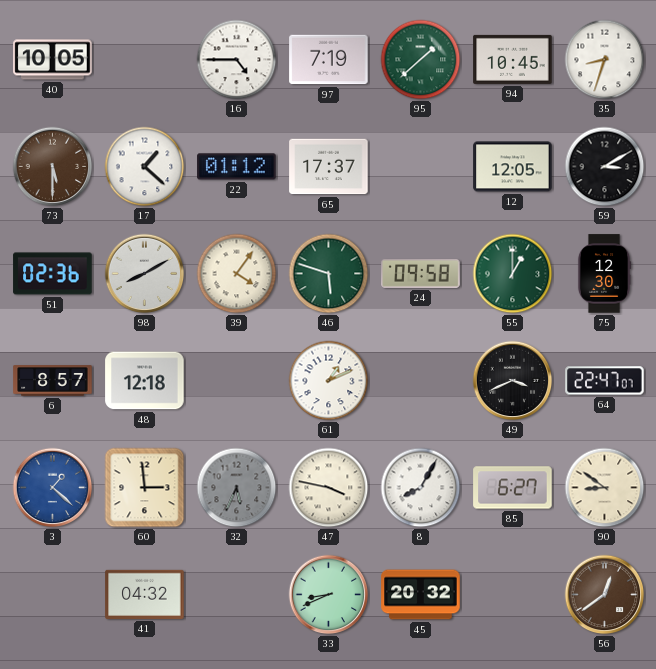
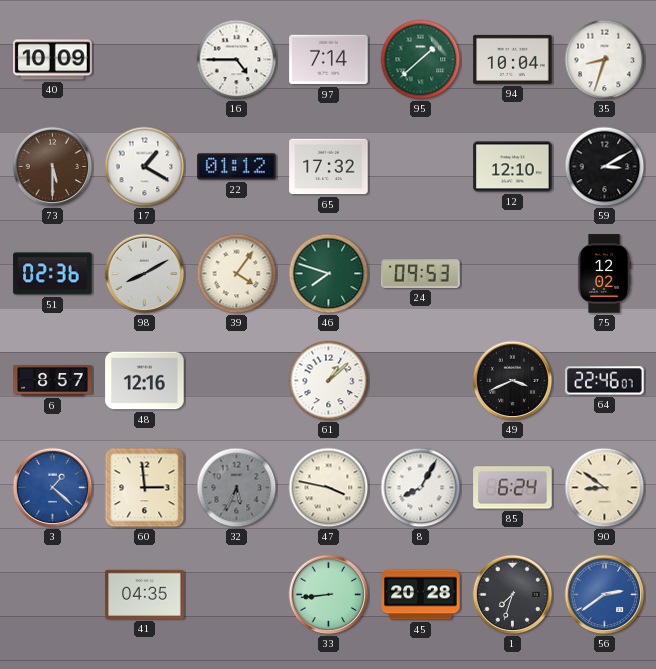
40: 10:05 -> 10:09
97: 7:19 -> 7:14
94: 10:45 -> 10:04
17: 1:22 -> 1:20
65: 17:37 -> 17:32
12: 12:05 -> 12:10
46: 5:48 -> 7:48
24: 09:58 -> 09:53
55: 1:00 -> none
75: 12:30 -> 12:02
48: 12:18 -> 12:16
61: 1:11 -> 1:08
64: 22:47 -> 22:46
85: 6:27 -> 6:24
41: 04:32 -> 04:35
33: 8:41 -> 8:44
45: 20:32 -> 20:28
1: none -> 7:33
56: 12:39 -> 2:39
56 dial: brown -> blue
